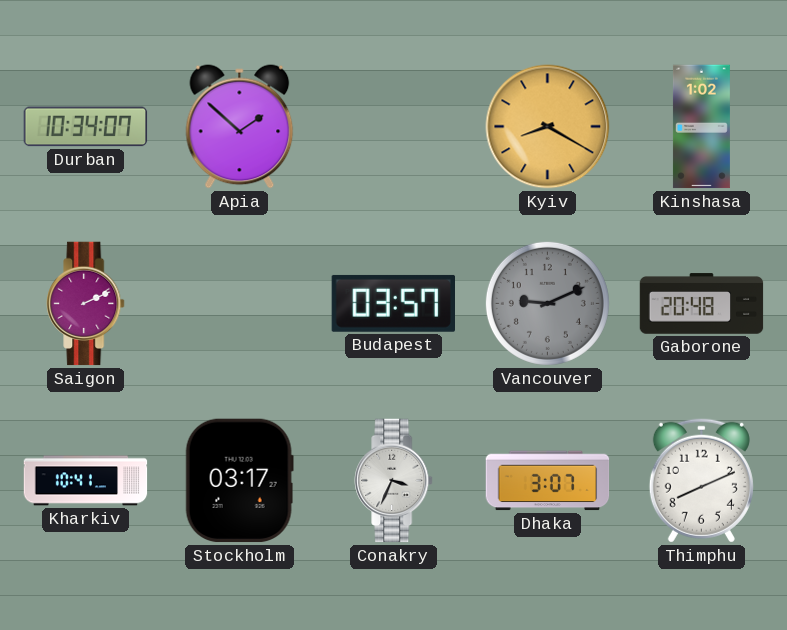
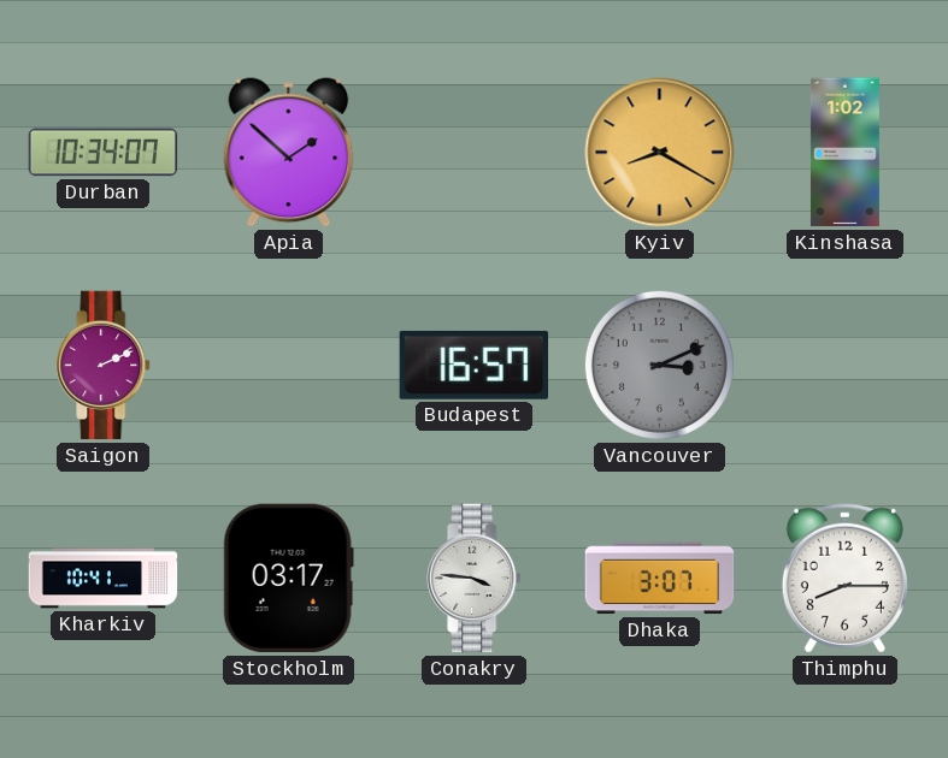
Budapest: 03:57 -> 16:57
Vancouver: 9:11 -> 3:11
Gaborone: 20:48 -> none
Conakry: 3:34 -> 3:46
Thimphu: 8:11 -> 8:15
